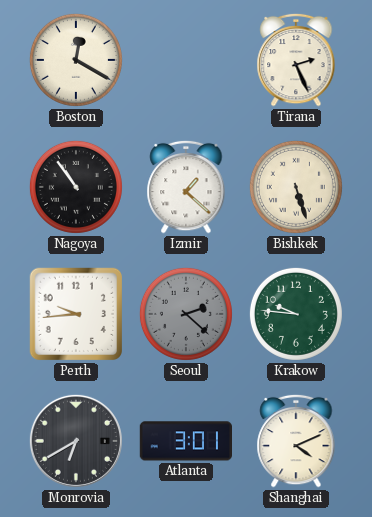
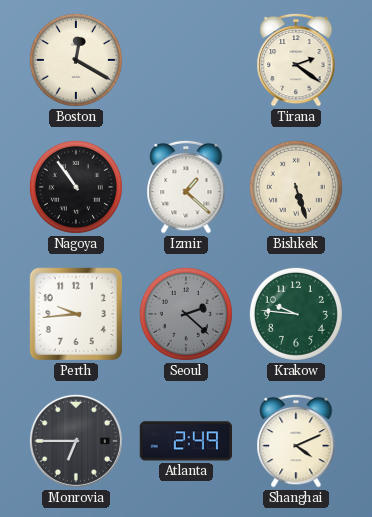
Tirana: 2:26 -> 2:21
Monrovia: 6:40 -> 6:45
Atlanta: 3:01 -> 2:49
